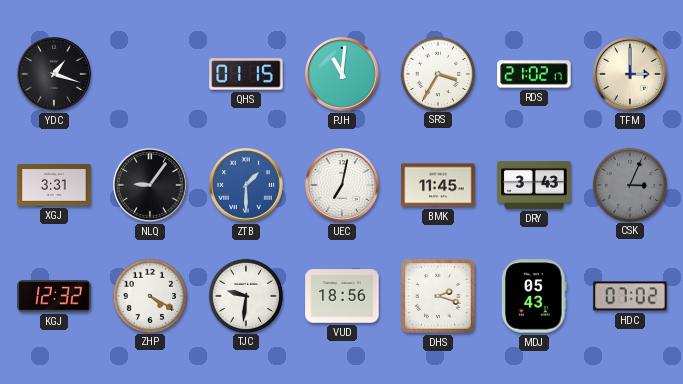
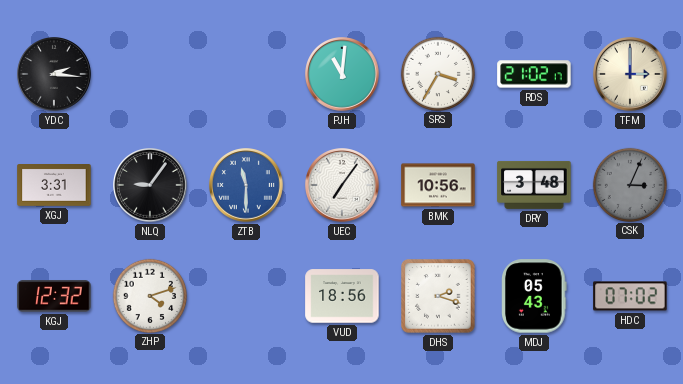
YDC: 1:18 -> 2:16
QHS: 01:15 -> none
ZTB: 1:30 -> 11:30
UEC: 7:02 -> 7:06
BMK: 11:45 -> 10:56
DRY: 3:43 -> 3:48
ZHP: 4:20 -> 4:12
TJC: 9:31 -> none
